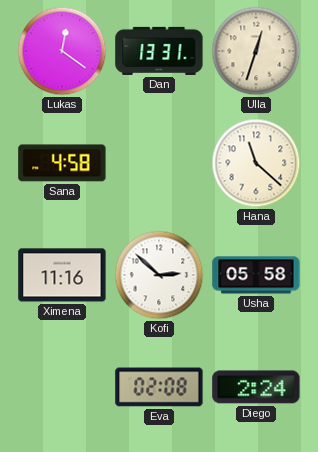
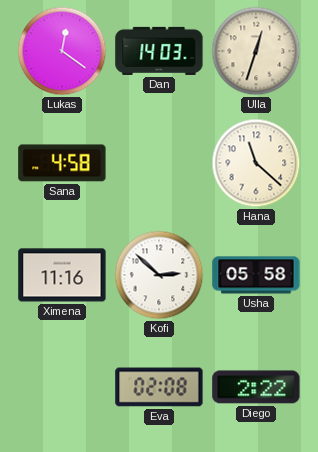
Dan: 13:31 -> 14:03
Diego: 2:24 -> 2:22
